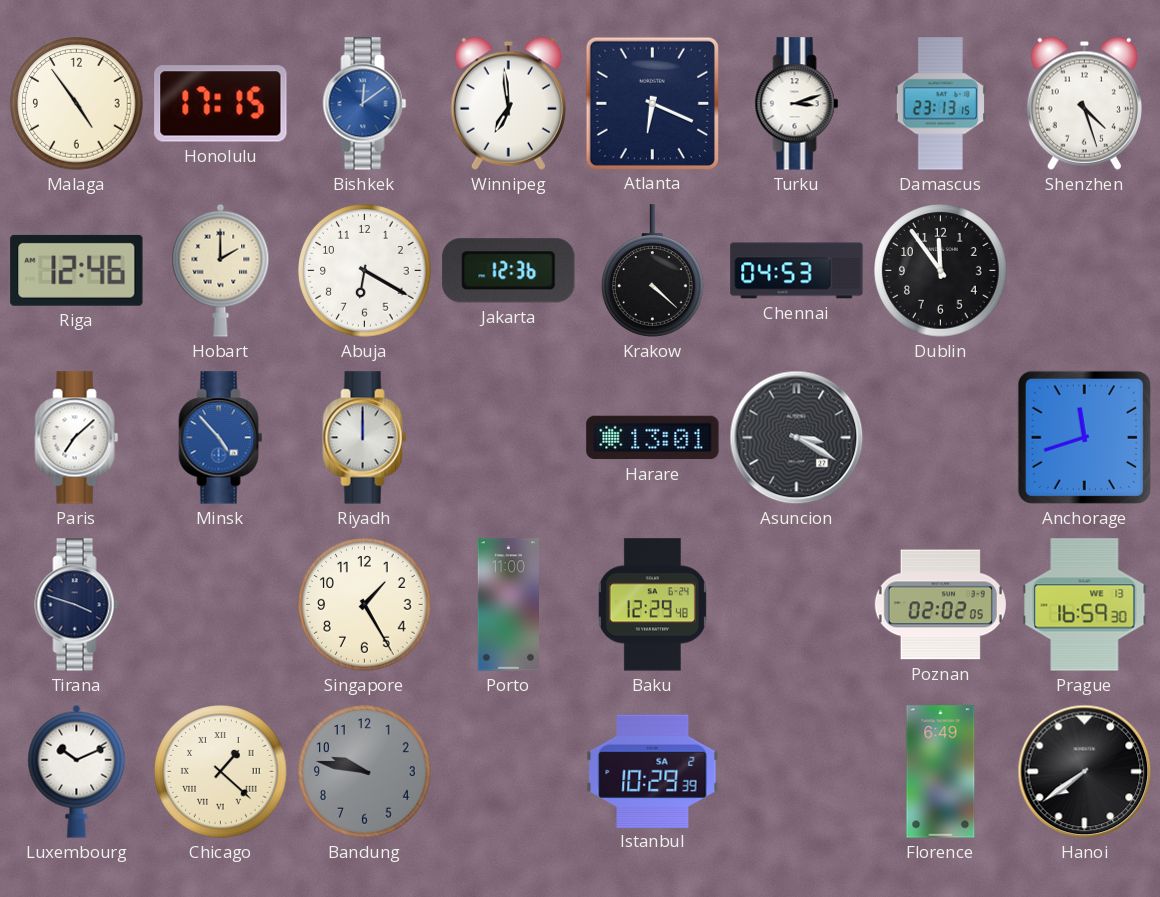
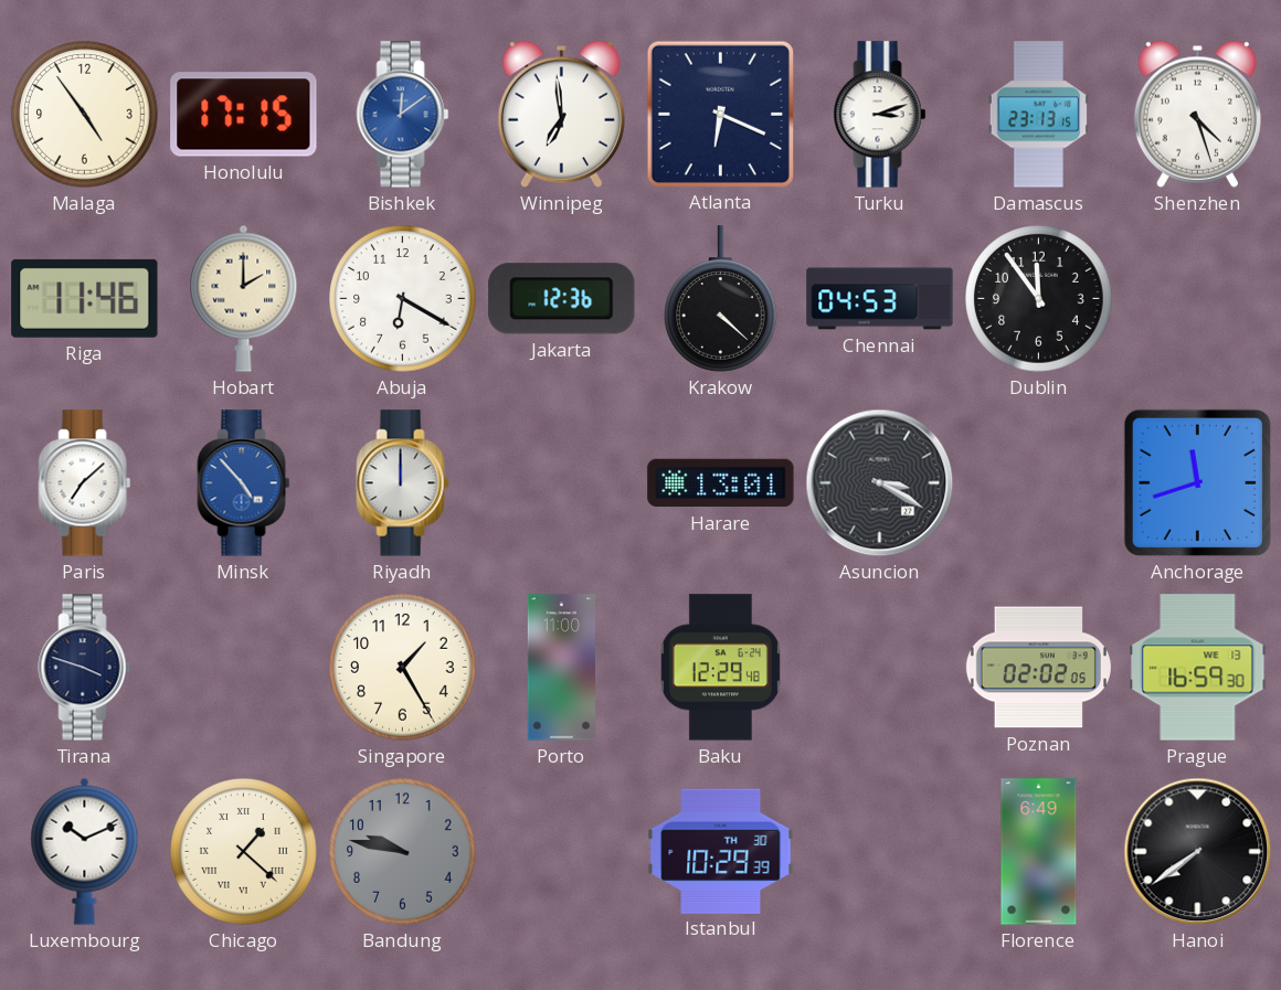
Riga: 12:46 -> 11:46
Istanbul date: SA 2 -> TH 30
